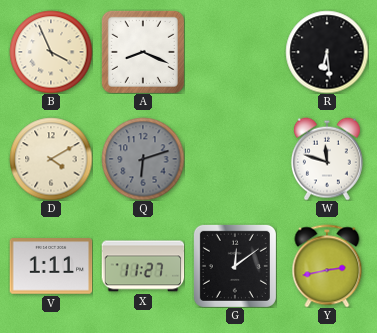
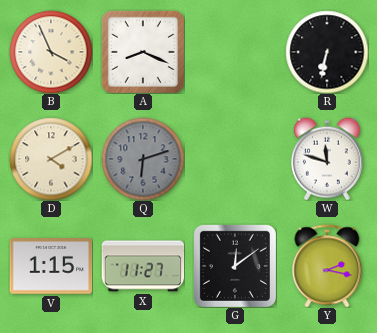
R: 6:29 -> 6:32
V: 1:11 -> 1:15
Y: 2:43 -> 2:17
